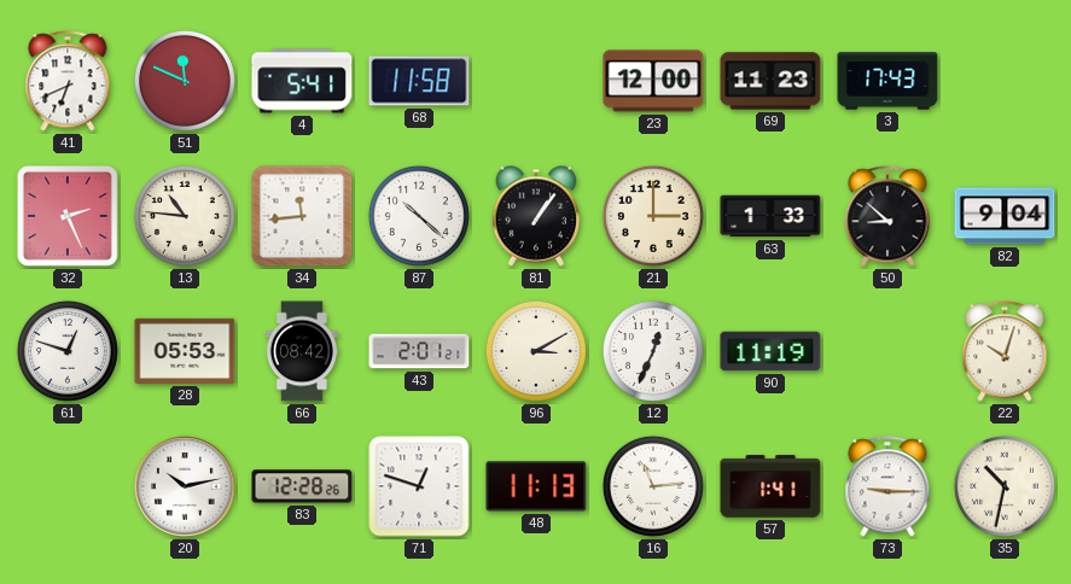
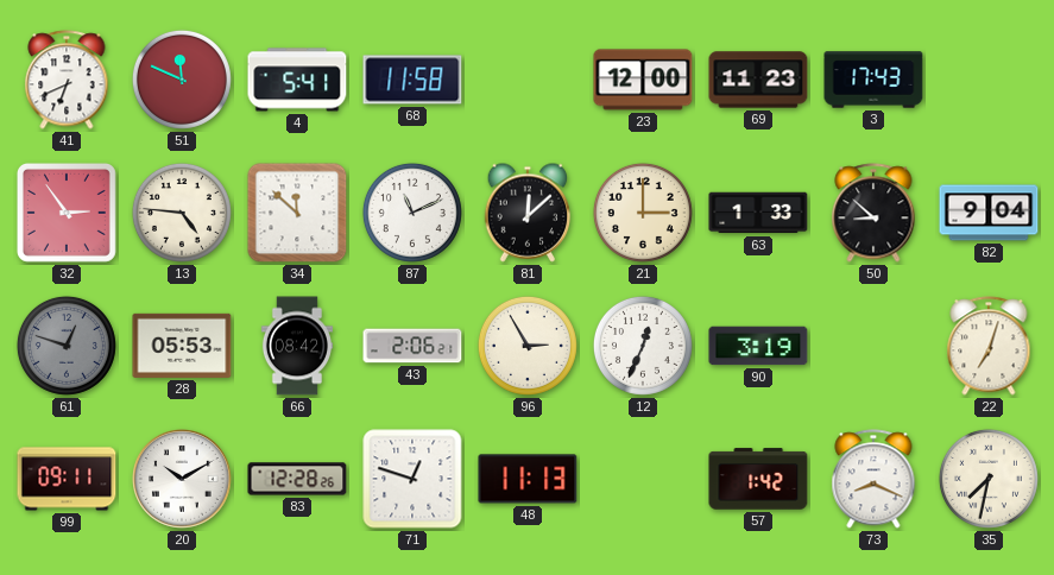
32: 2:26 -> 2:54
13: 10:46 -> 4:46
34: 11:44 -> 11:52
87: 10:22 -> 11:11
81: 1:06 -> 12:08
61 dial: white -> grey
43: 2:01 -> 2:06
96: 3:10 -> 2:55
90: 11:19 -> 3:19
22: 10:03 -> 7:03
99: none -> 09:11
20: 10:13 -> 10:10
16: 11:14 -> none
57: 1:41 -> 1:42
73: 9:15 -> 8:19
35: 10:32 -> 7:32
